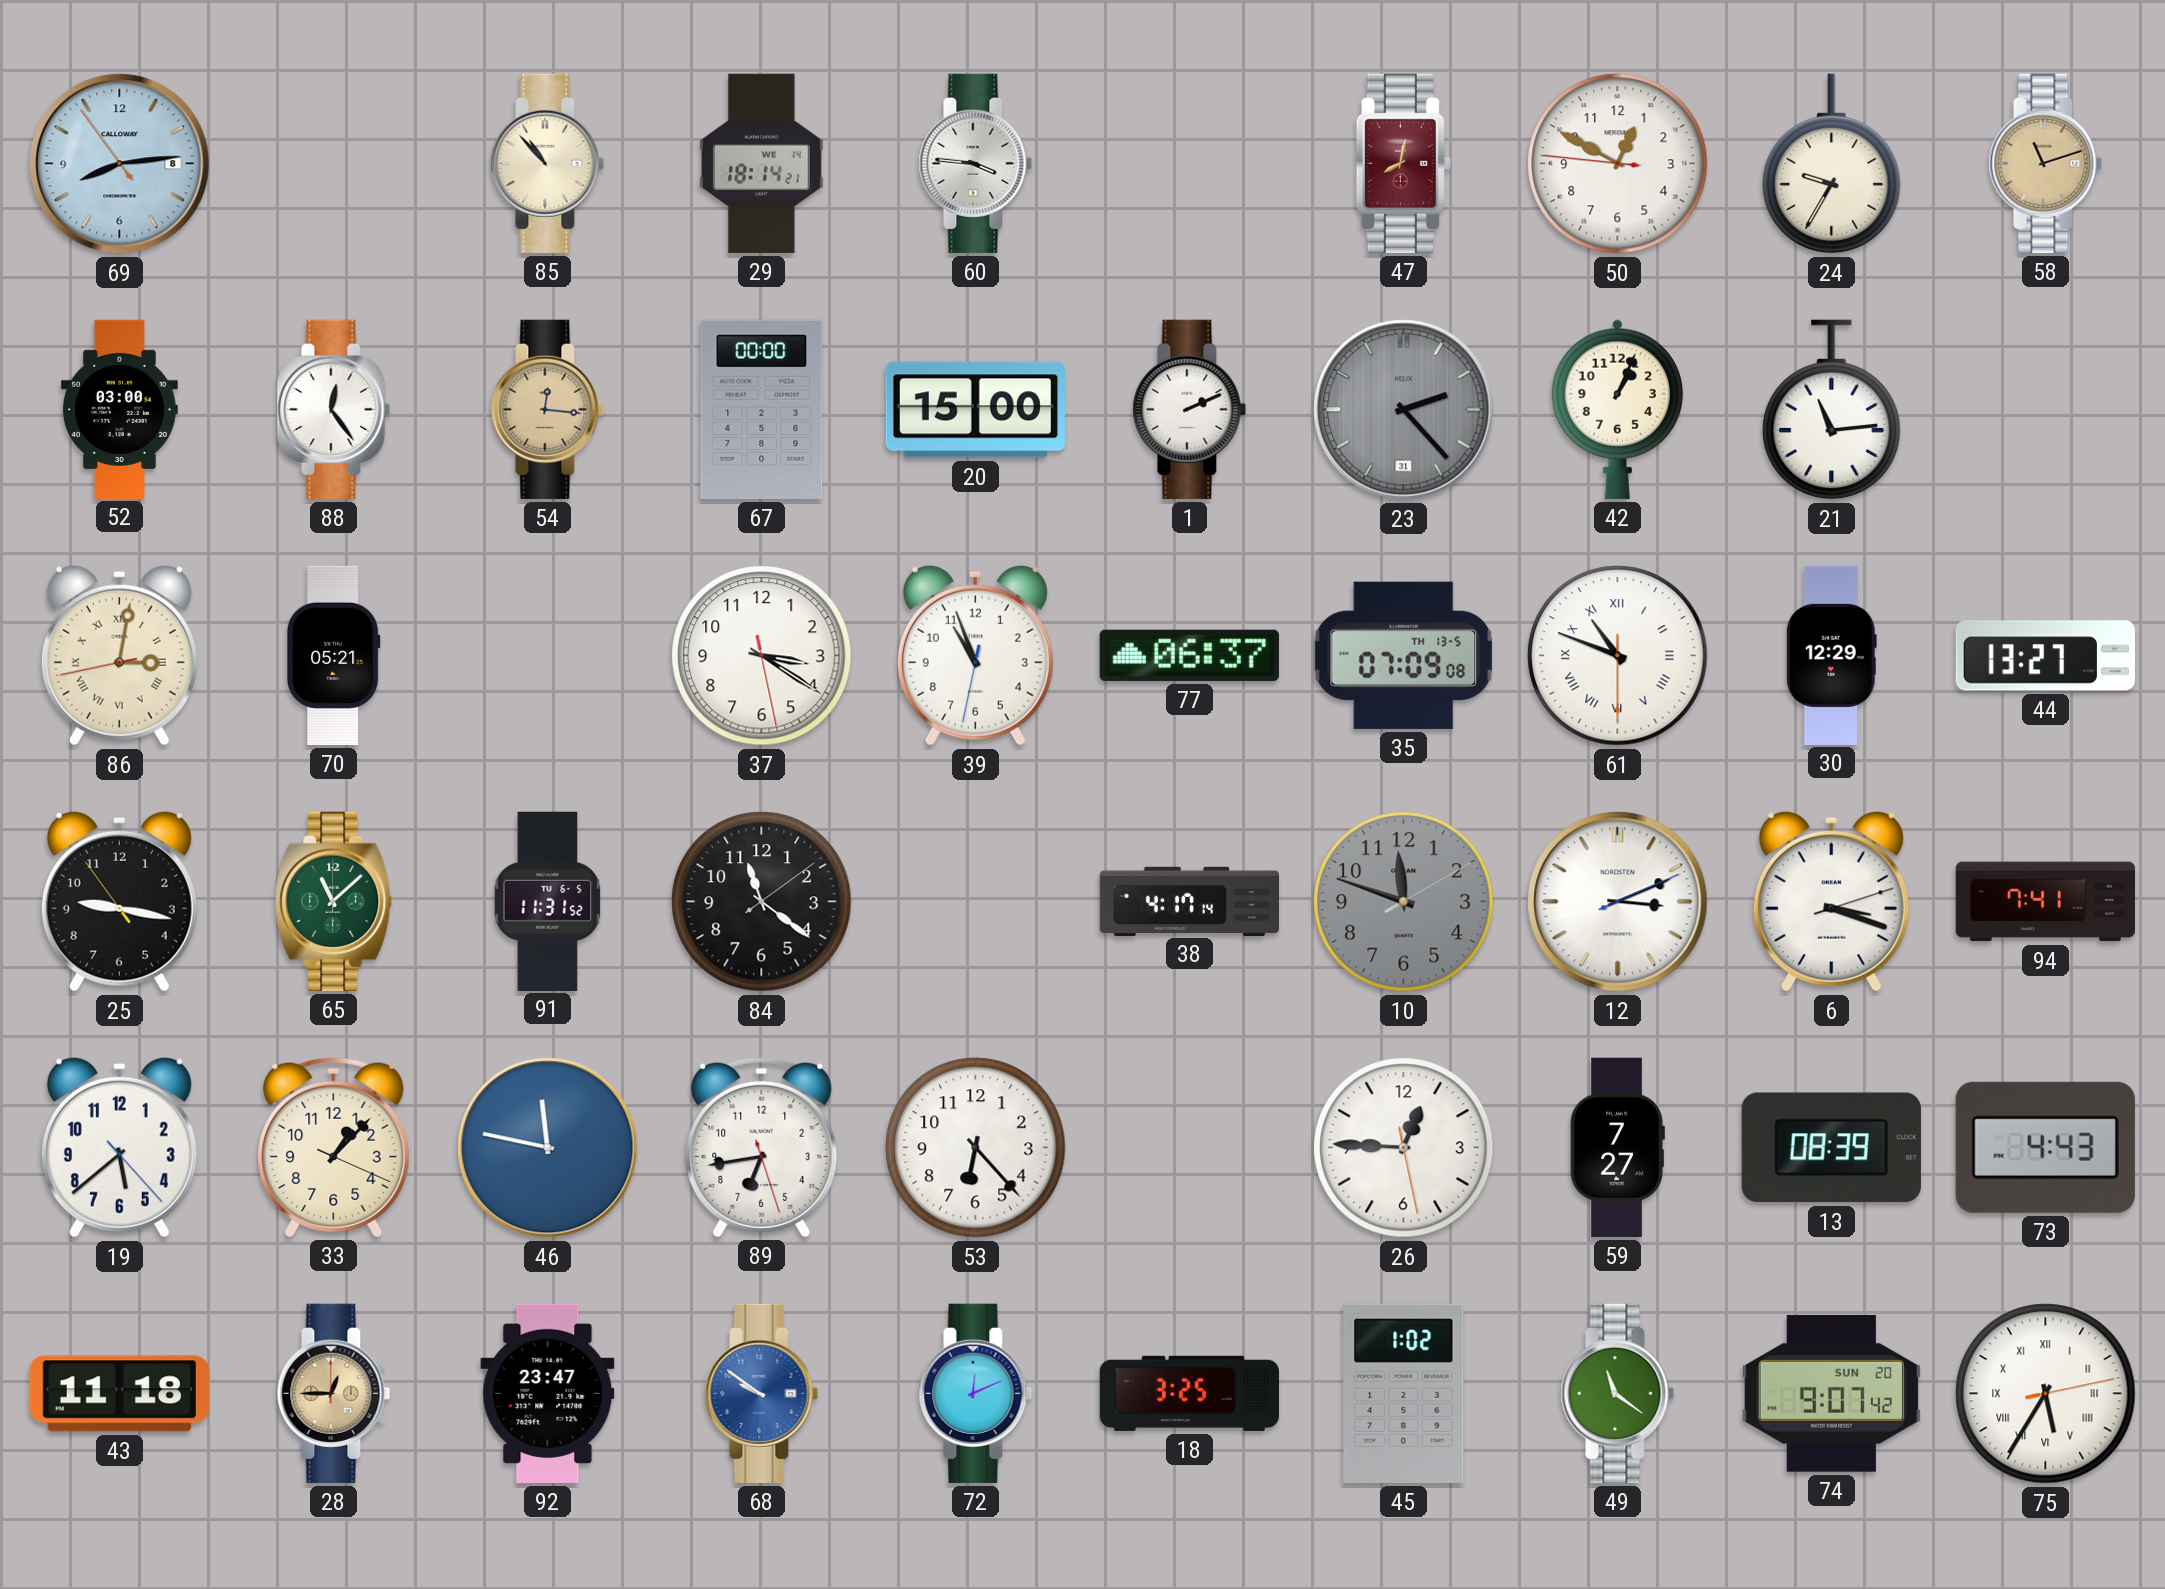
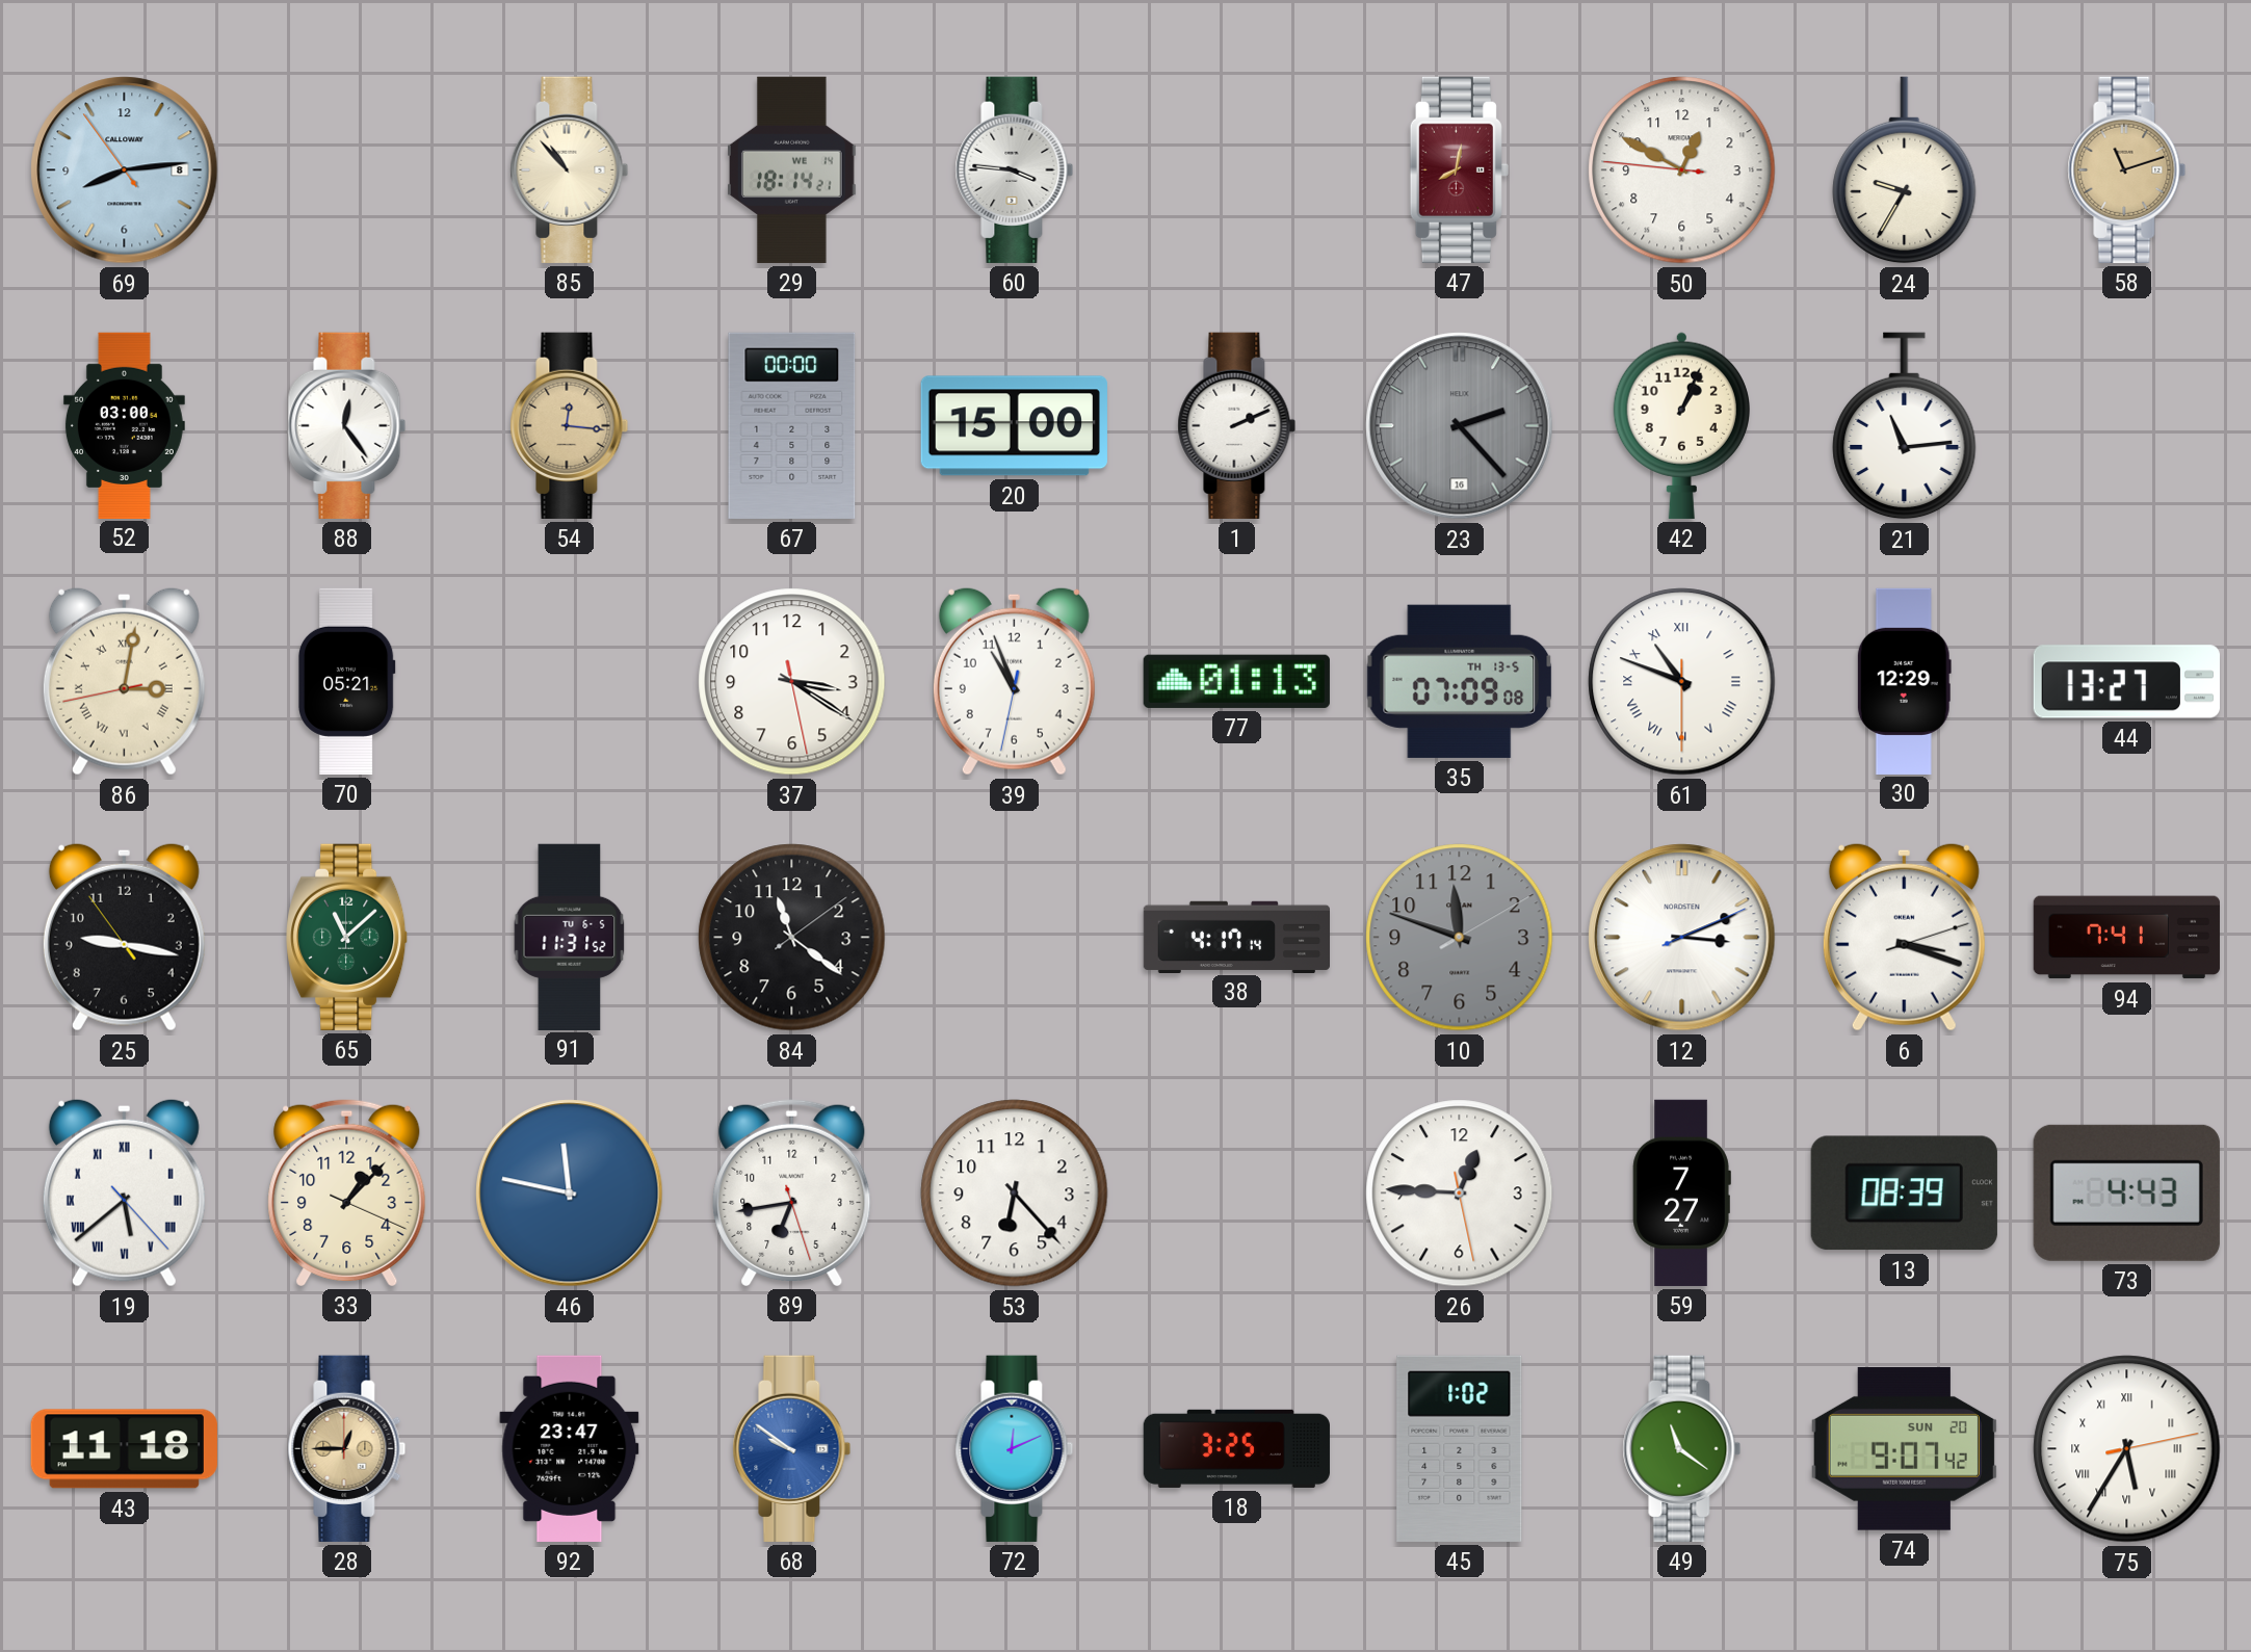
23 date: 31 -> 16
77: 06:37 -> 01:13
19 numerals: Arabic -> Roman
